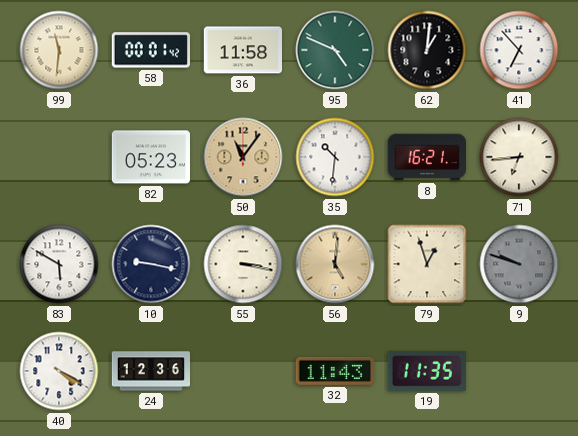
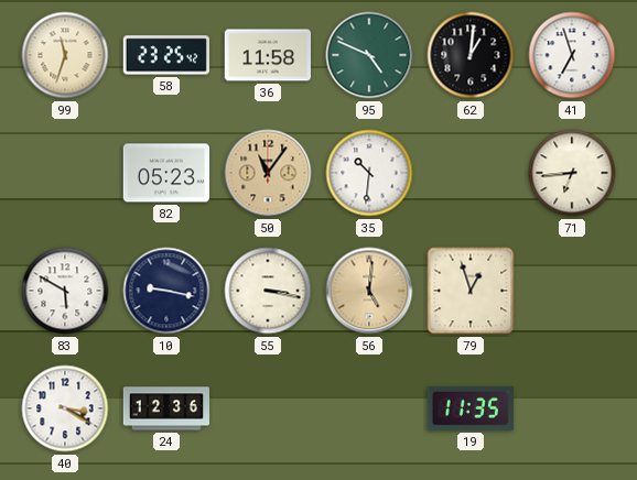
99: 11:31 -> 11:33
58: 00:01 -> 23:25
41: 6:53 -> 6:57
8: 16:21 -> none
9: 9:48 -> none
40: 4:20 -> 3:20
32: 11:43 -> none
